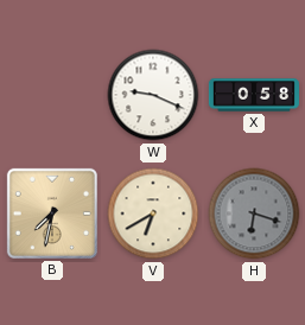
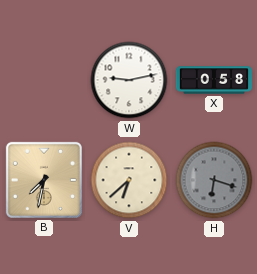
W: 9:19 -> 9:13
V: 6:40 -> 6:38
